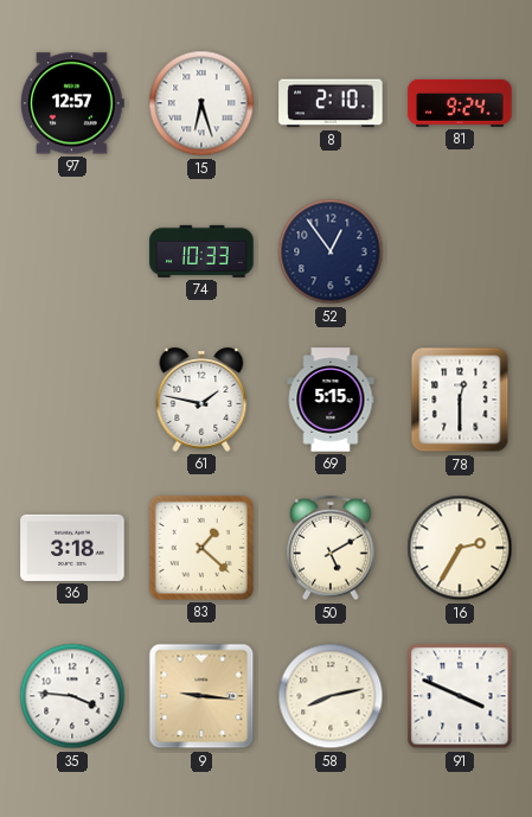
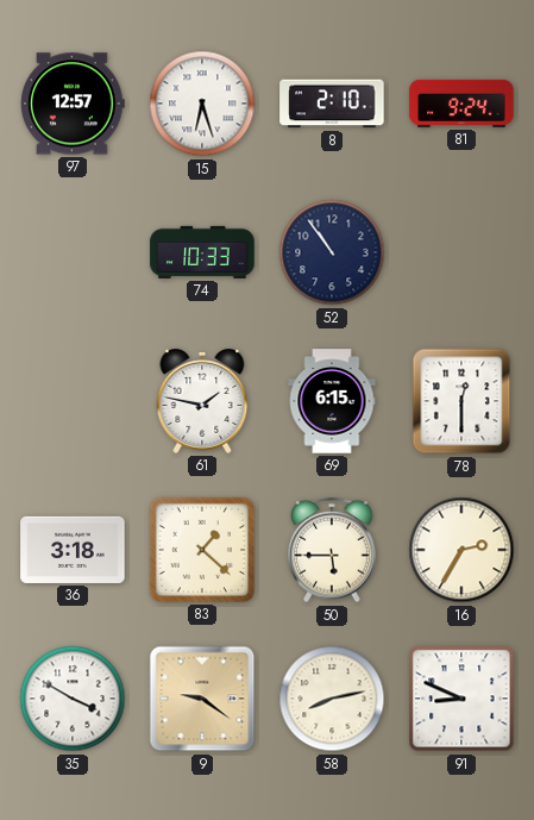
52: 12:54 -> 10:54
69: 5:15 -> 6:15
50: 5:10 -> 5:45
35: 3:46 -> 3:50
9: 9:16 -> 9:21
91: 3:49 -> 8:49
